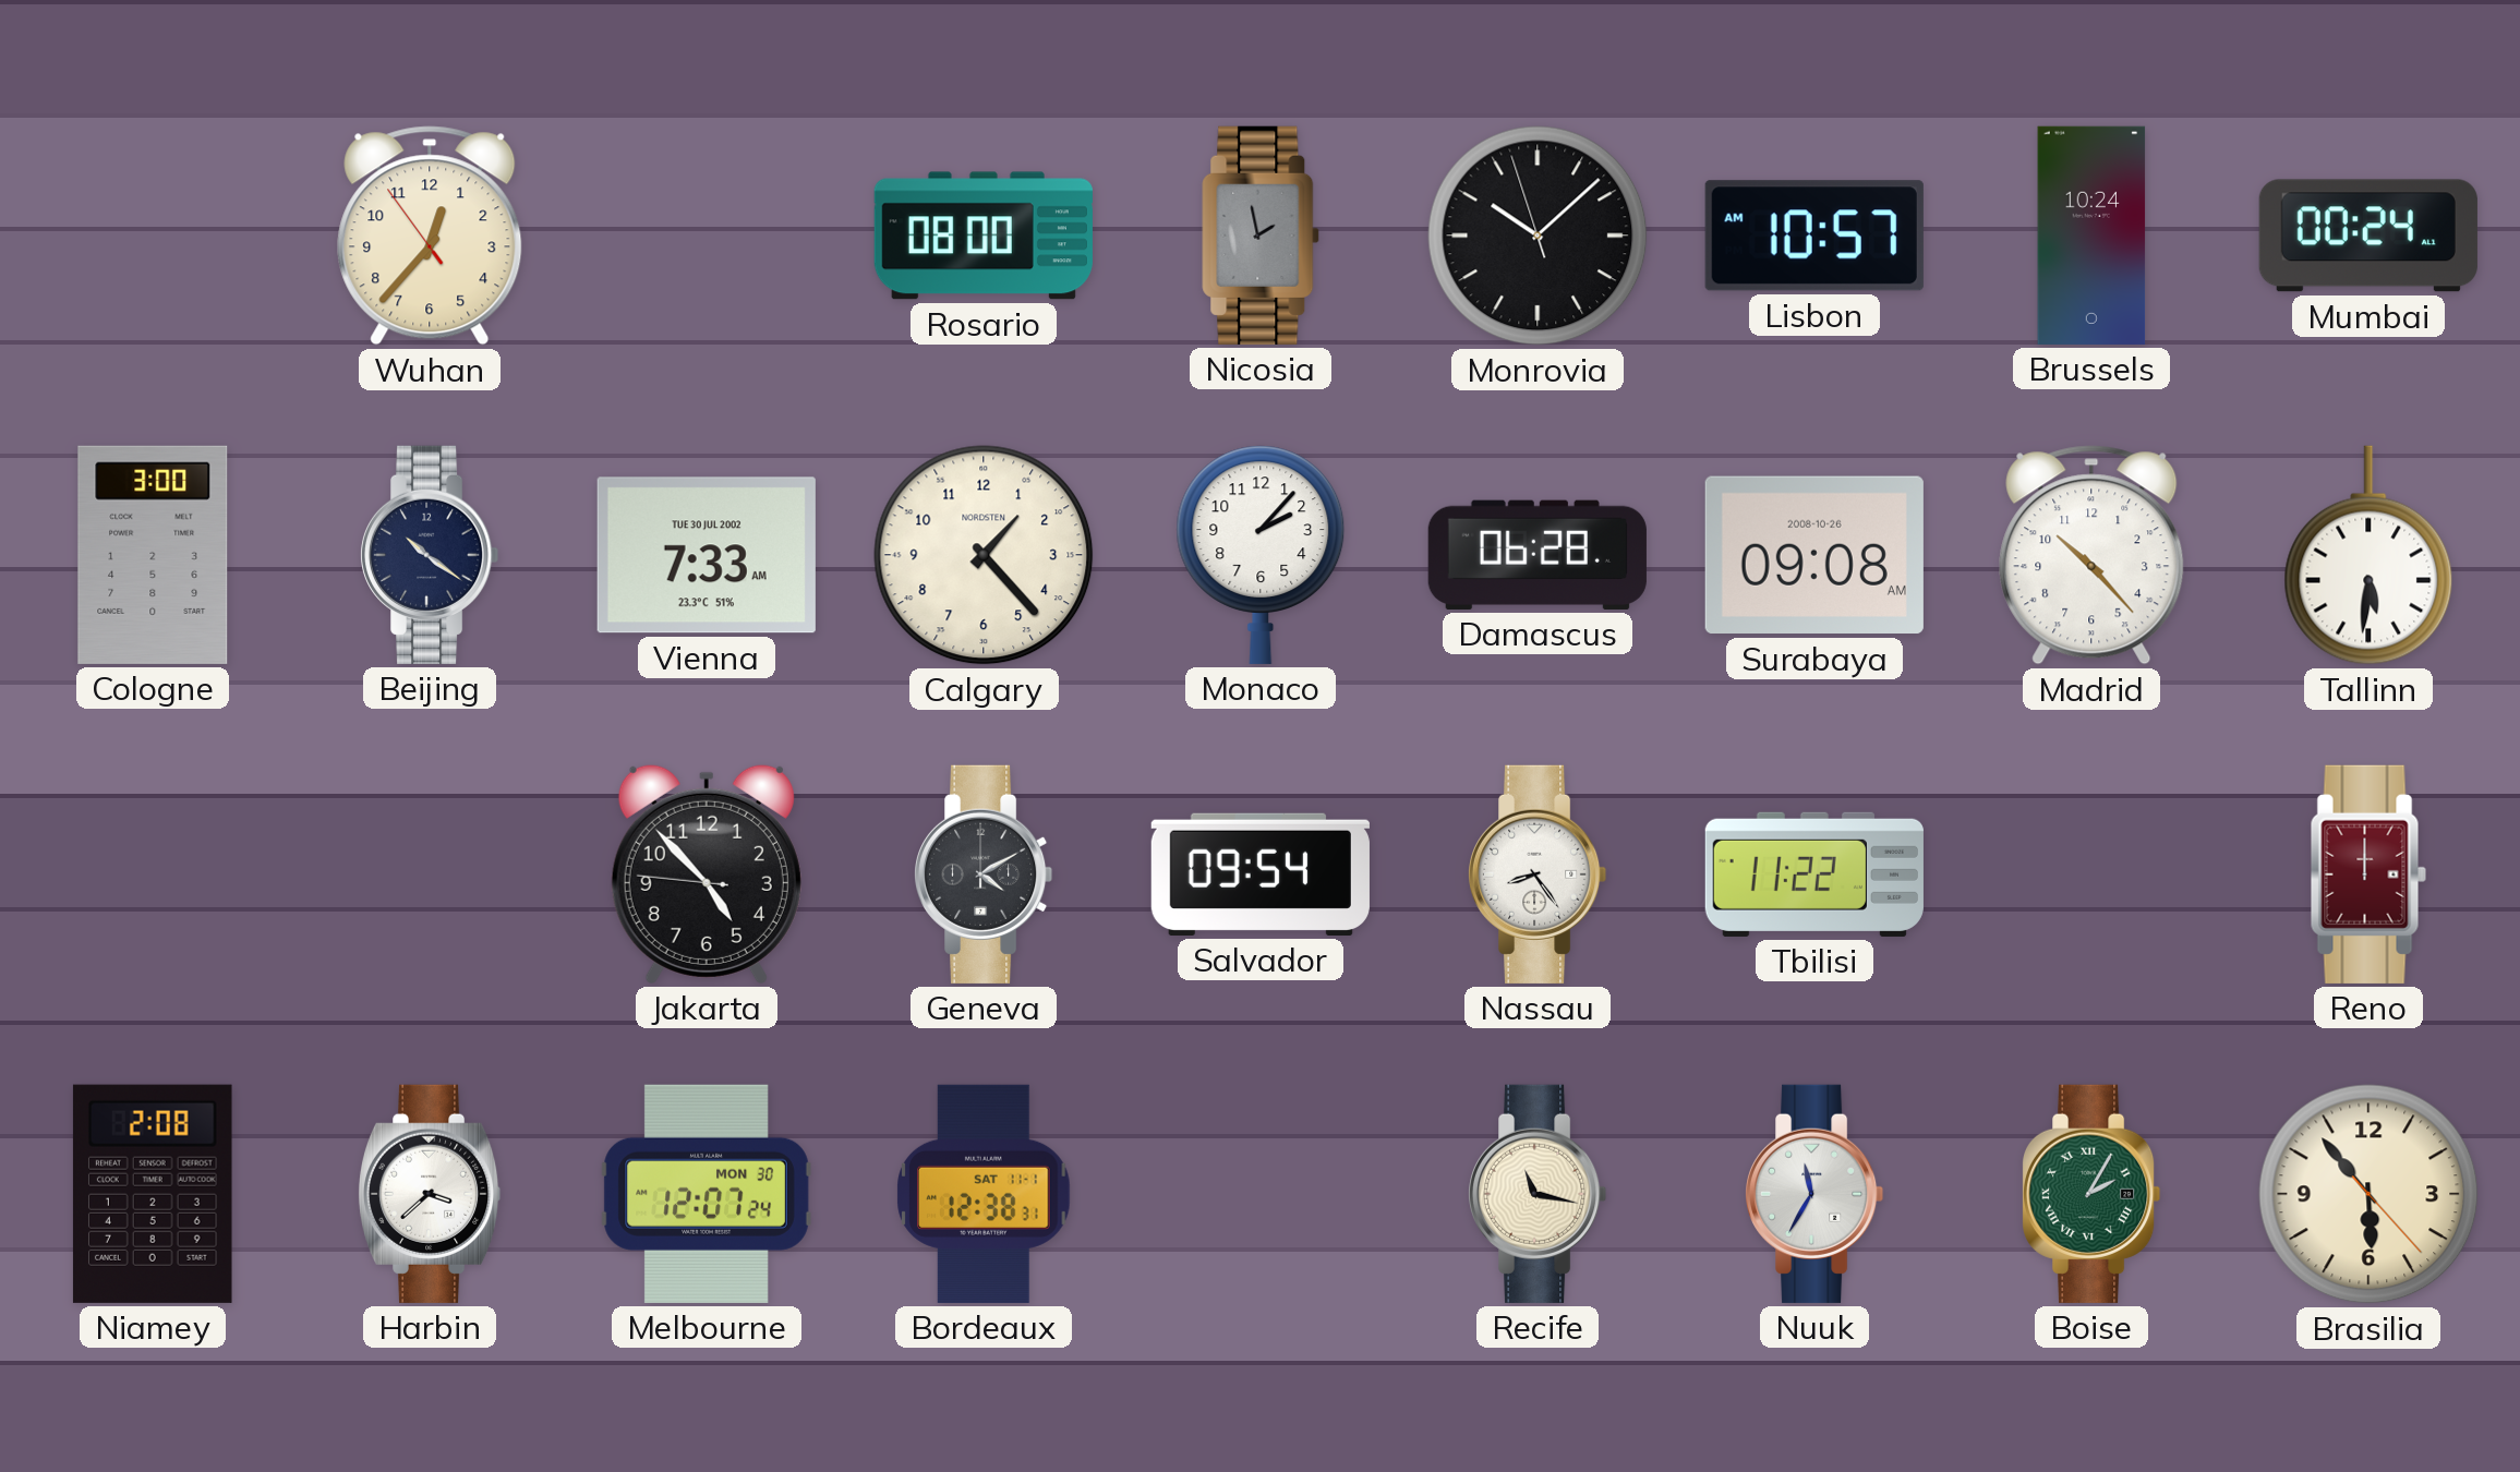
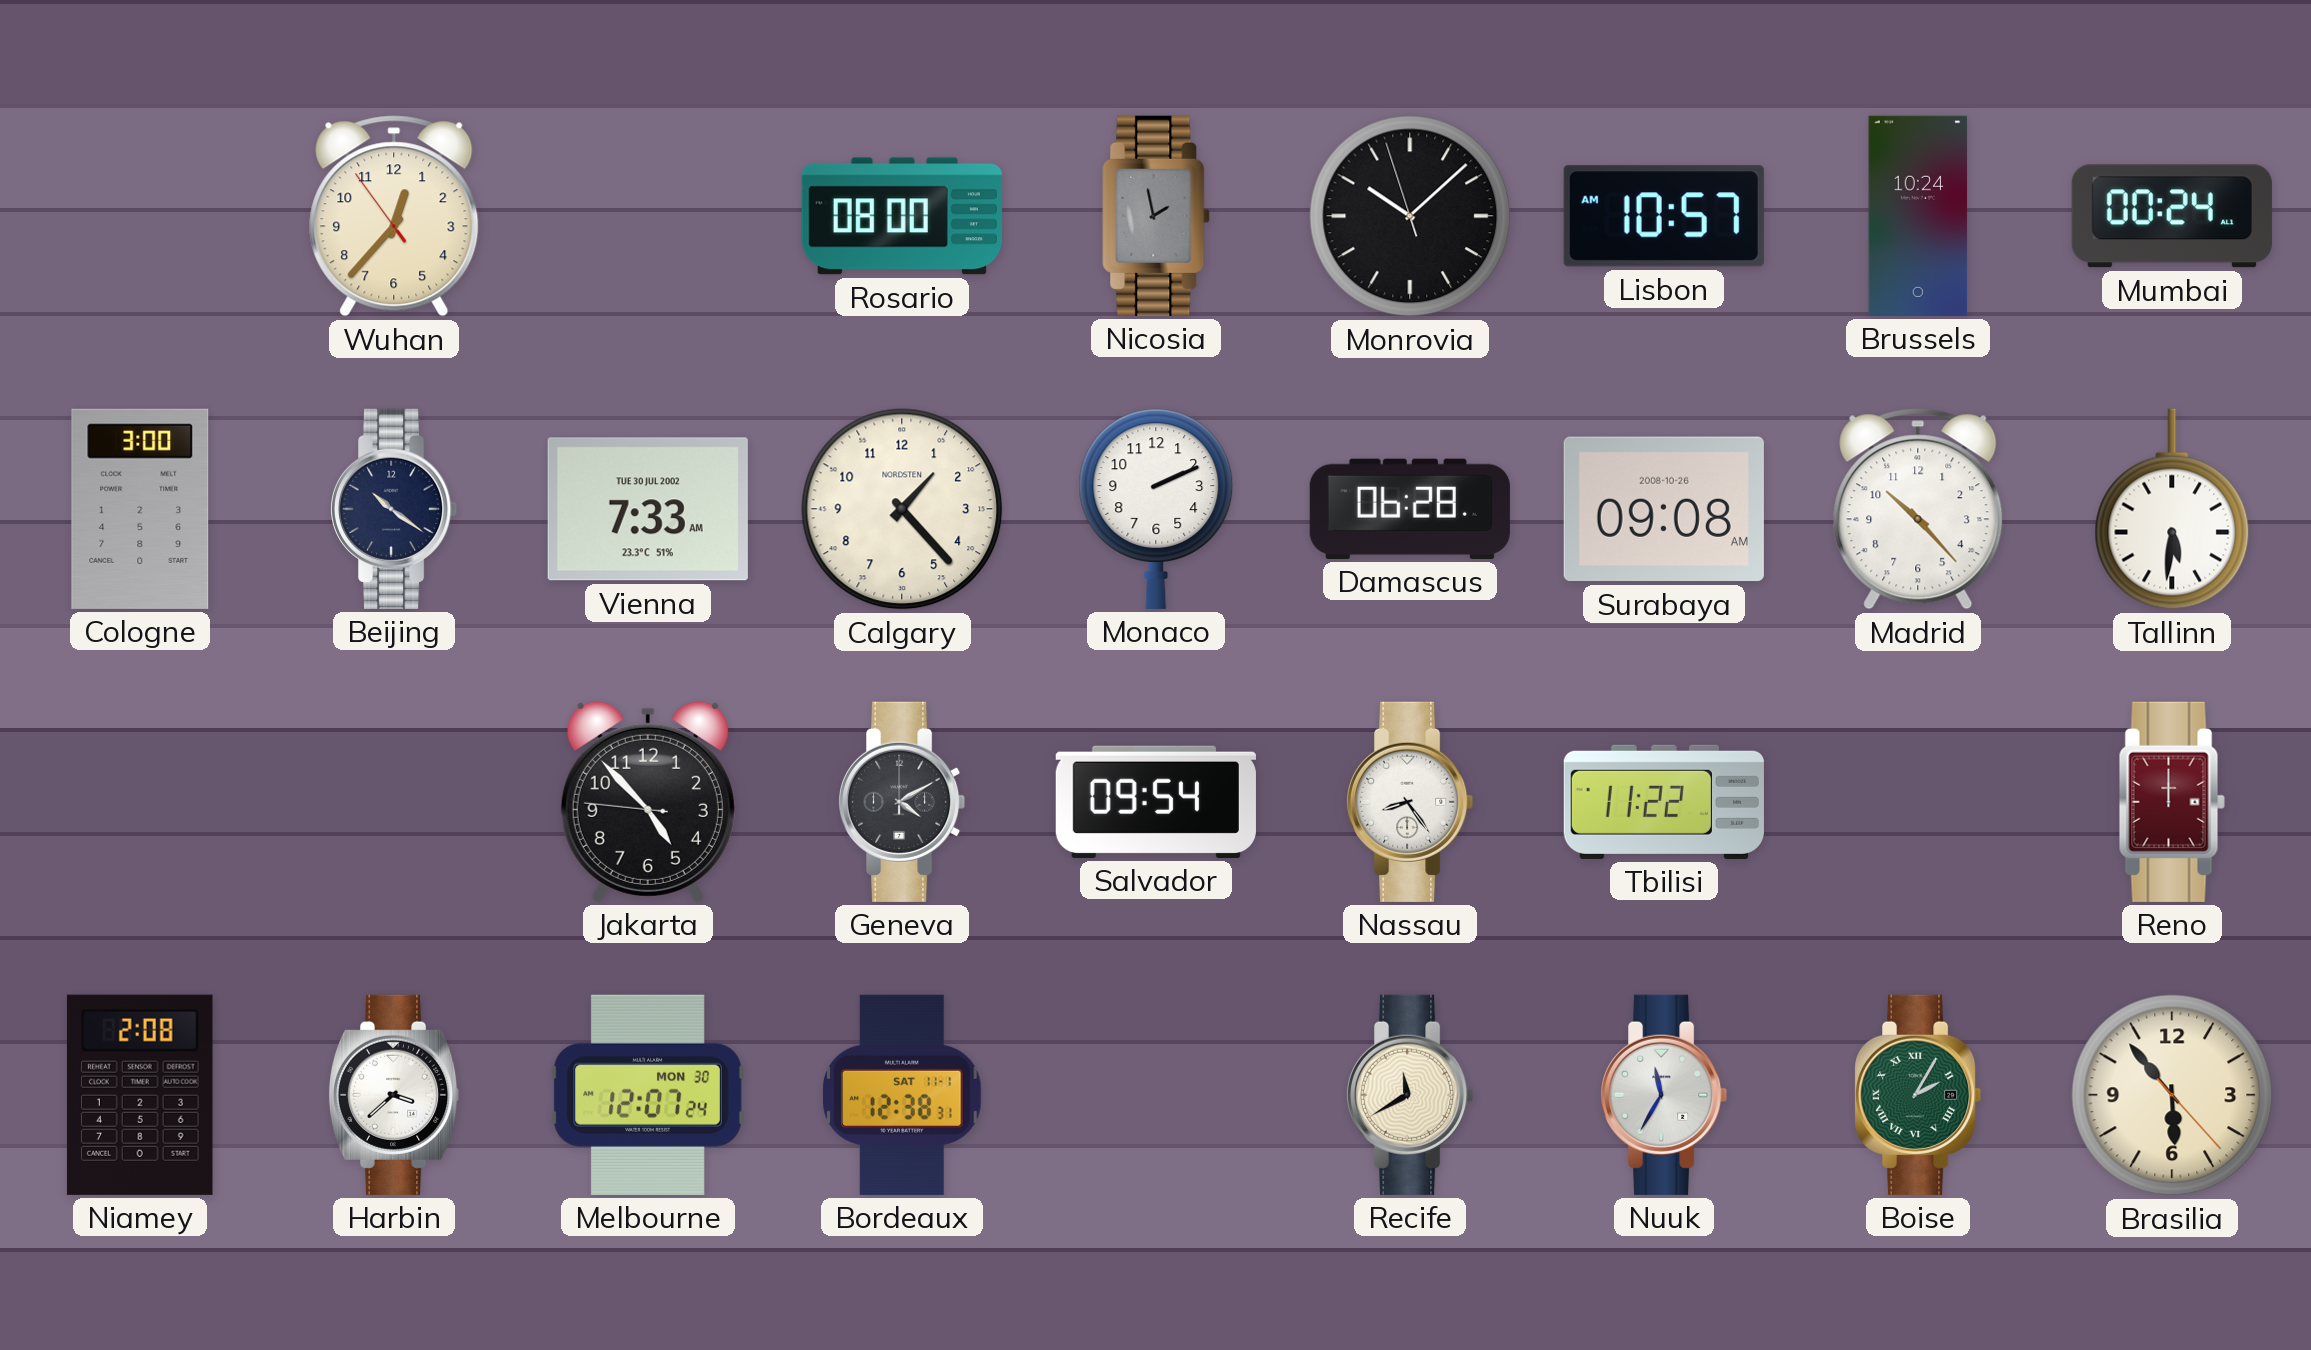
Monaco: 2:07 -> 2:11
Recife: 11:17 -> 11:40
